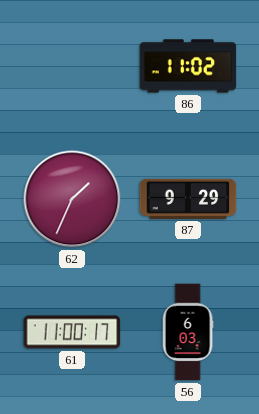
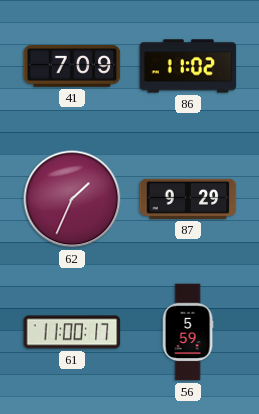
41: none -> 7:09
56: 6:03 -> 5:59
